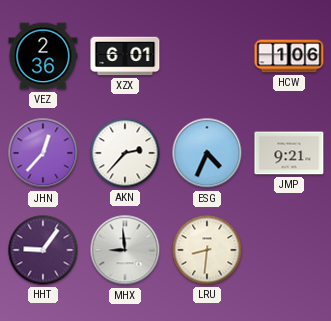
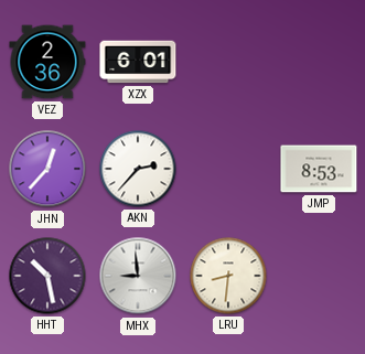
HCW: 1:06 -> none
ESG: 4:34 -> none
JMP: 9:21 -> 8:53
HHT: 9:06 -> 10:28
